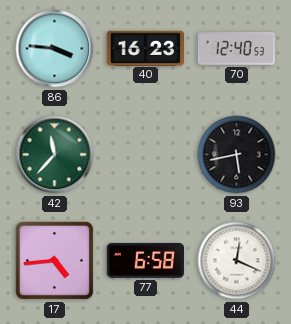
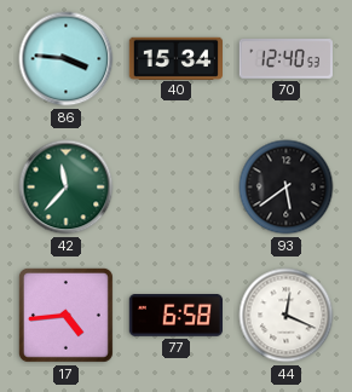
40: 16:23 -> 15:34
93: 5:43 -> 5:39
